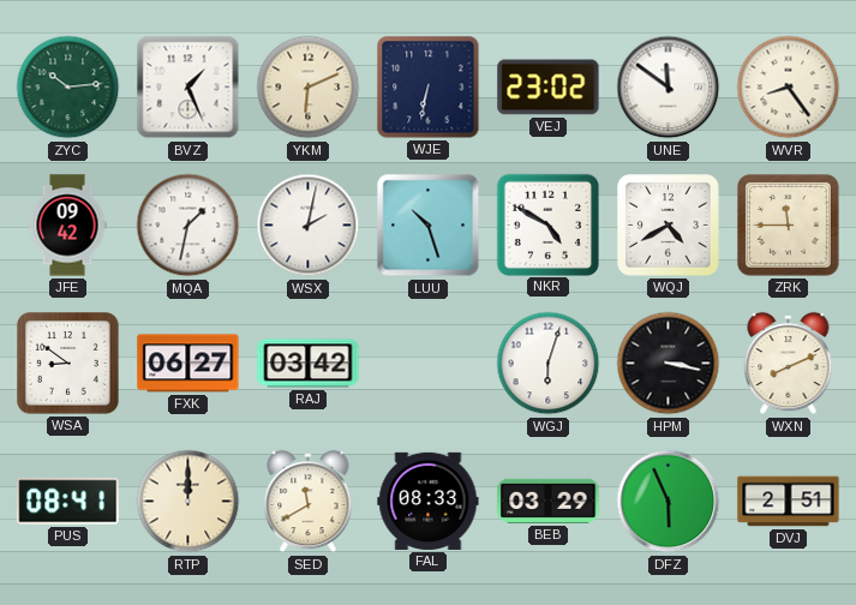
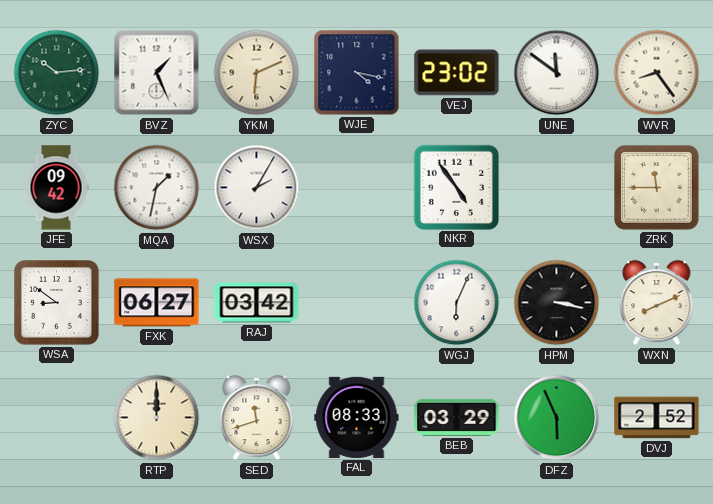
WJE: 6:32 -> 4:17
WSX: 2:02 -> 2:05
LUU: 10:27 -> none
NKR: 4:50 -> 4:54
WQJ: 4:40 -> none
WGJ: 6:03 -> 6:04
PUS: 08:41 -> none
SED: 11:40 -> 11:42
DVJ: 2:51 -> 2:52
